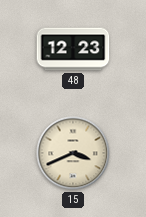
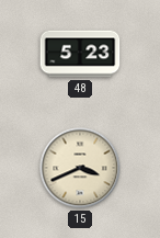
48: 12:23 -> 5:23
